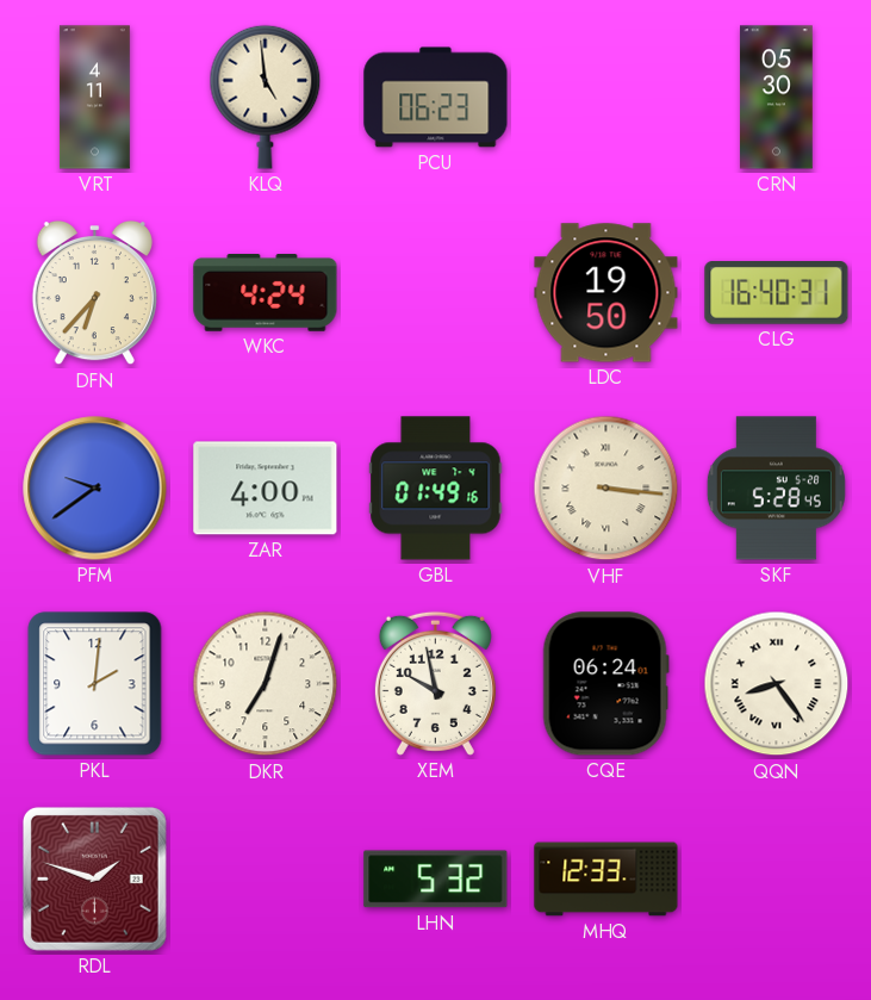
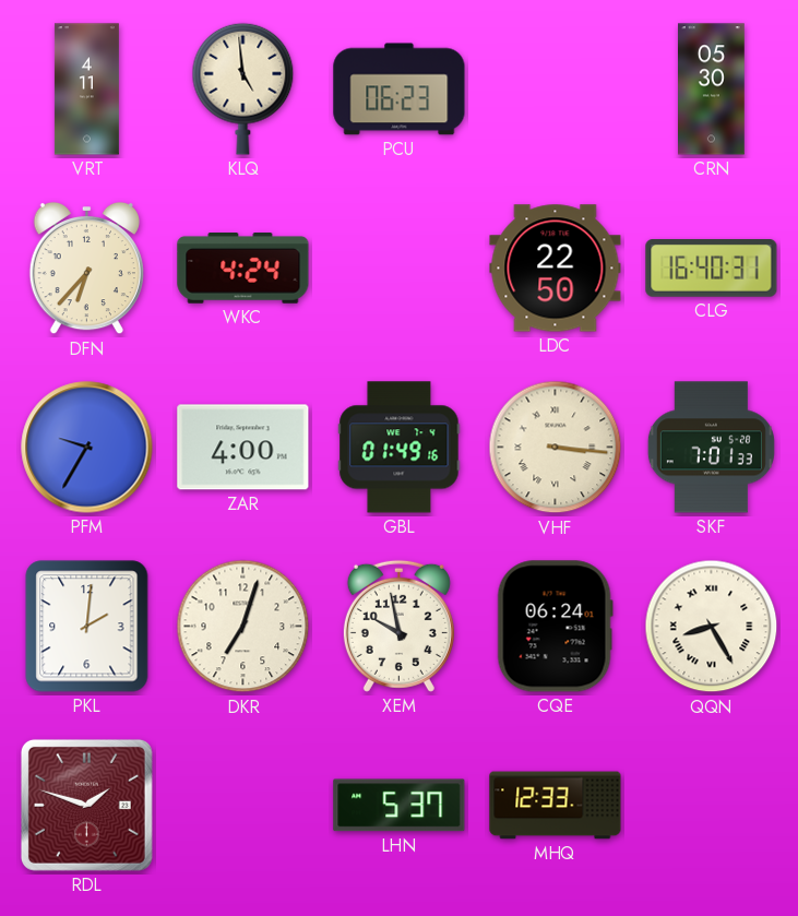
LDC: 19:50 -> 22:50
PFM: 9:39 -> 9:35
SKF: 5:28 -> 7:01
QQN: 8:24 -> 8:25
LHN: 5:32 -> 5:37
